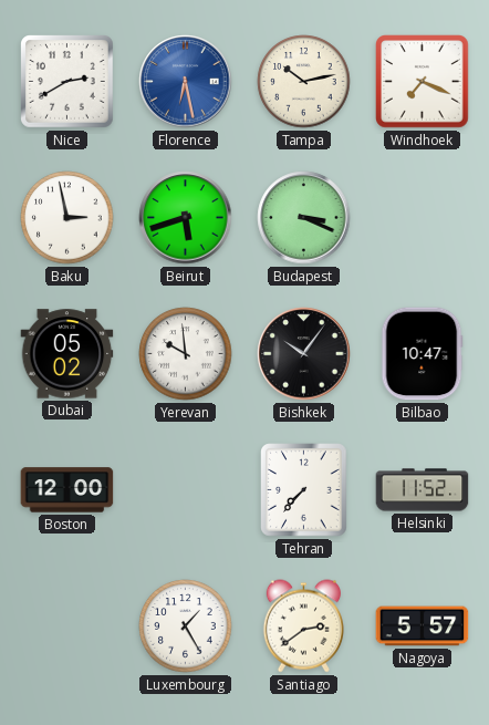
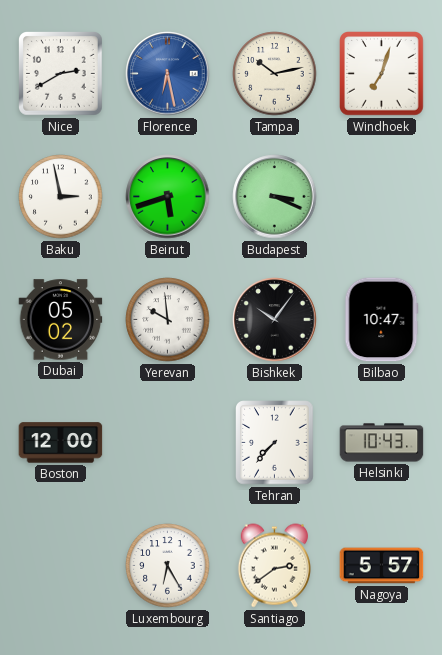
Windhoek: 7:19 -> 7:03
Helsinki: 11:52 -> 10:43
Luxembourg: 1:25 -> 6:25
